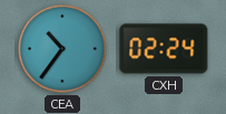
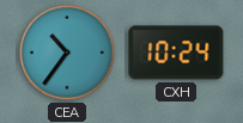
CXH: 02:24 -> 10:24
